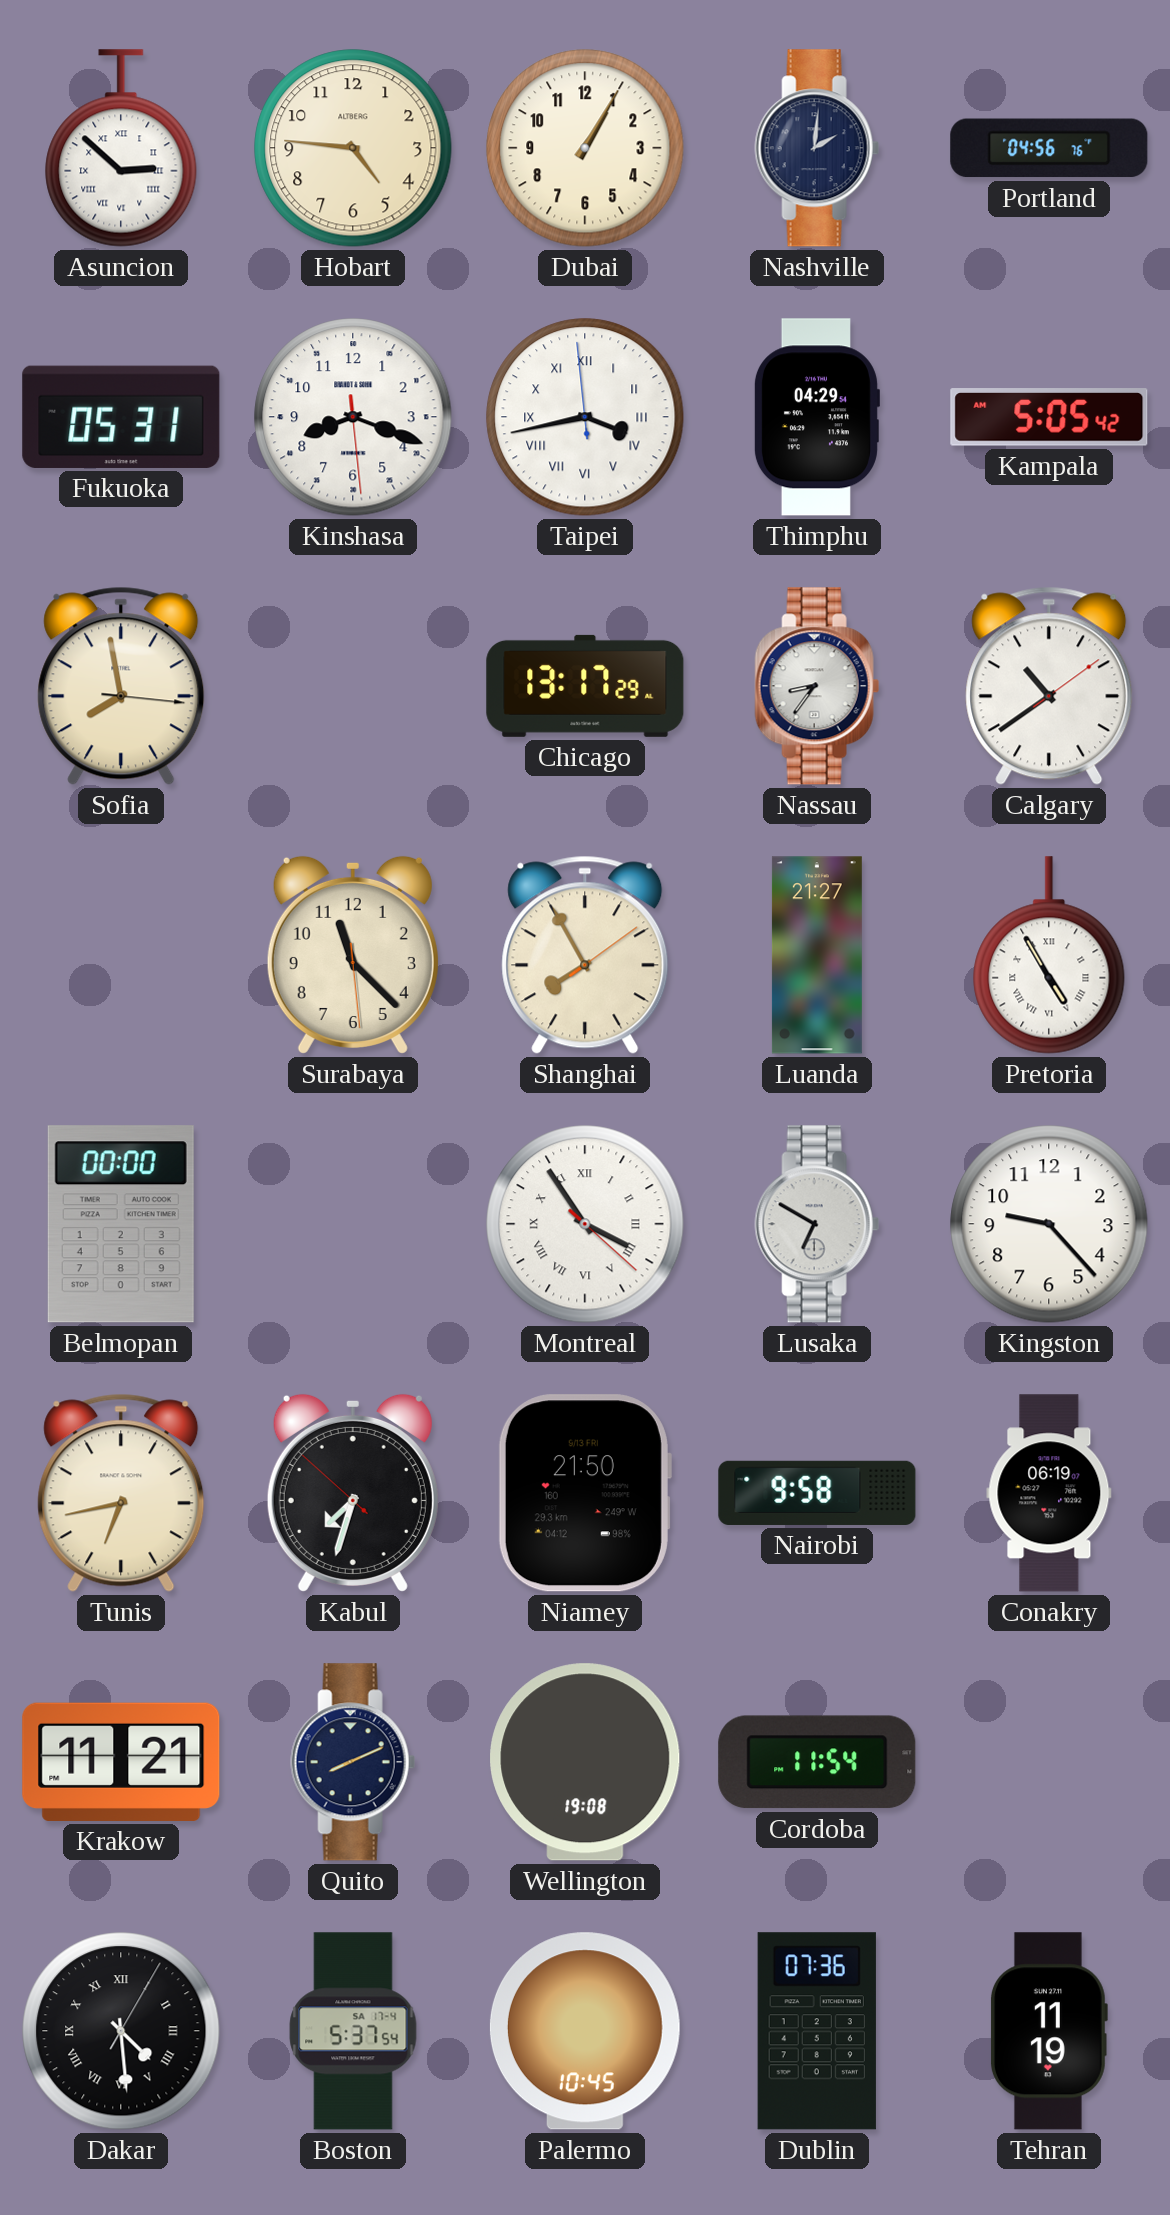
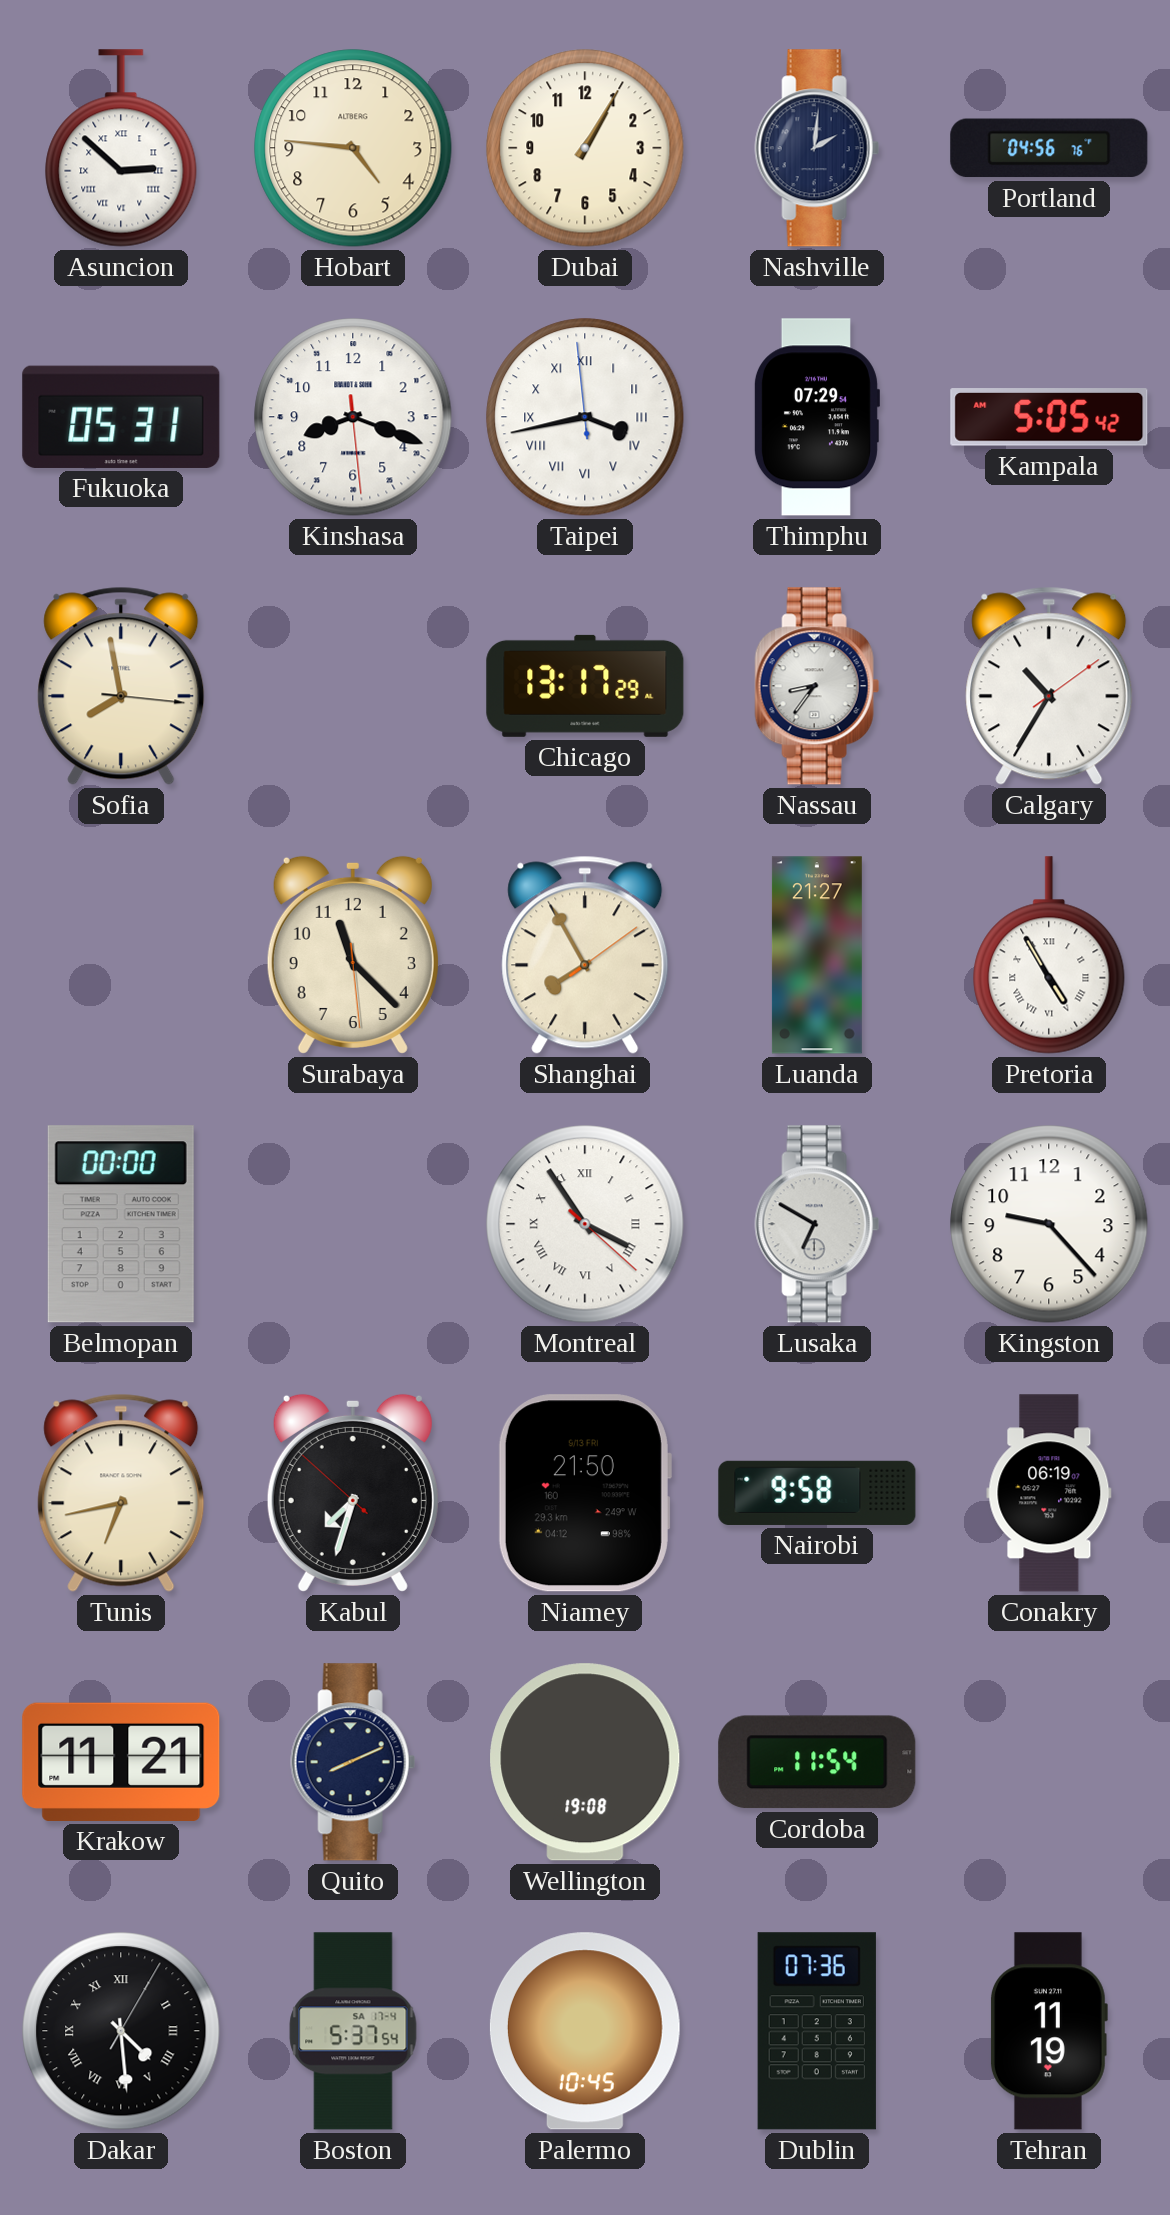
Thimphu: 04:29 -> 07:29
Calgary: 10:39 -> 10:35
